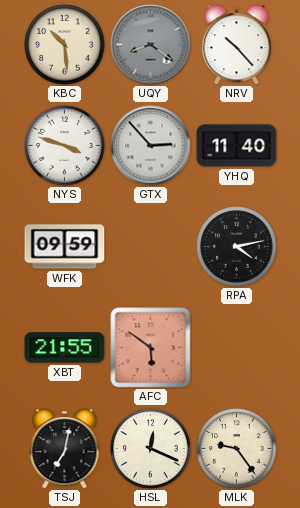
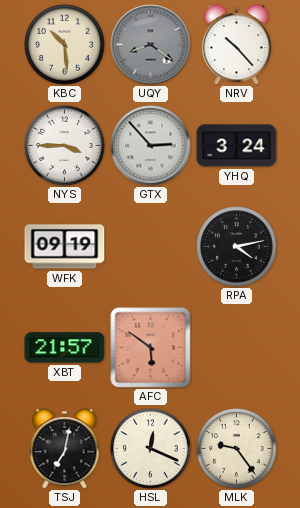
NYS: 3:48 -> 3:45
YHQ: 11:40 -> 3:24
WFK: 09:59 -> 09:19
XBT: 21:55 -> 21:57
